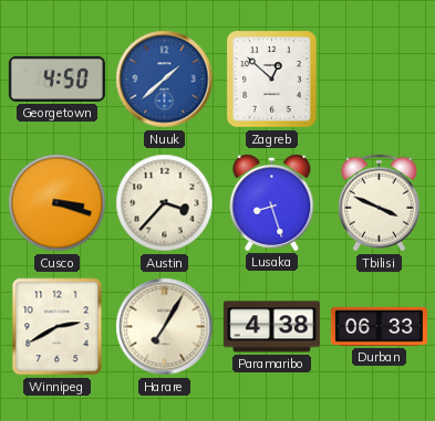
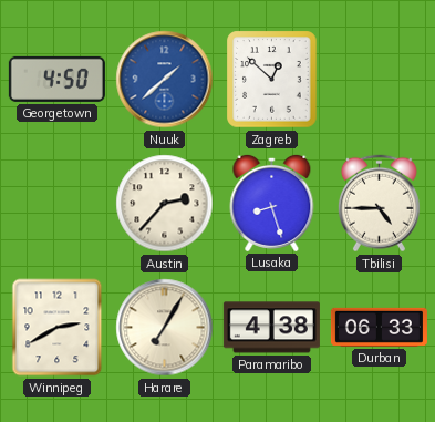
Cusco: 3:18 -> none
Austin: 3:37 -> 2:37
Tbilisi: 3:49 -> 4:45
